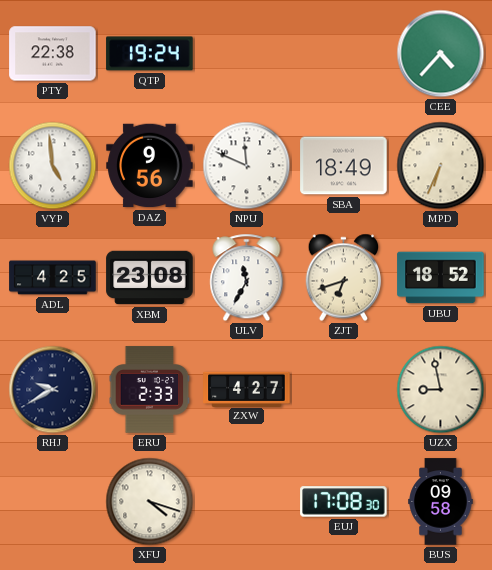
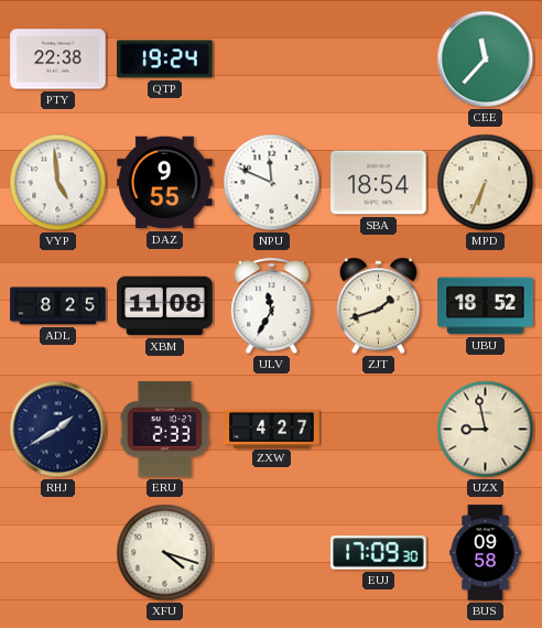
CEE: 4:37 -> 11:37
DAZ: 9:56 -> 9:55
SBA: 18:49 -> 18:54
ADL: 4:25 -> 8:25
XBM: 23:08 -> 11:08
ZJT: 6:42 -> 1:42
RHJ: 9:40 -> 1:40
EUJ: 17:08 -> 17:09
